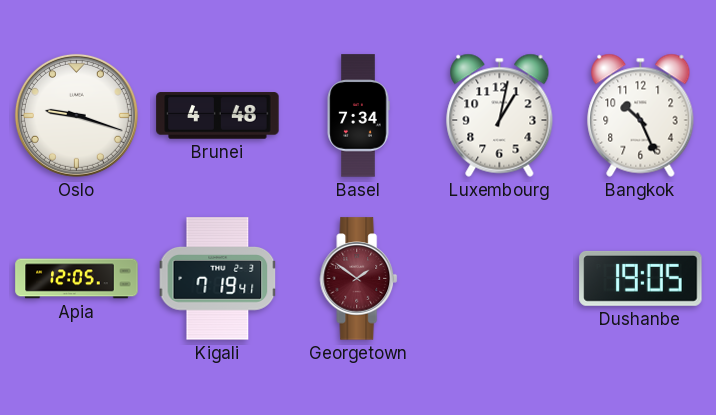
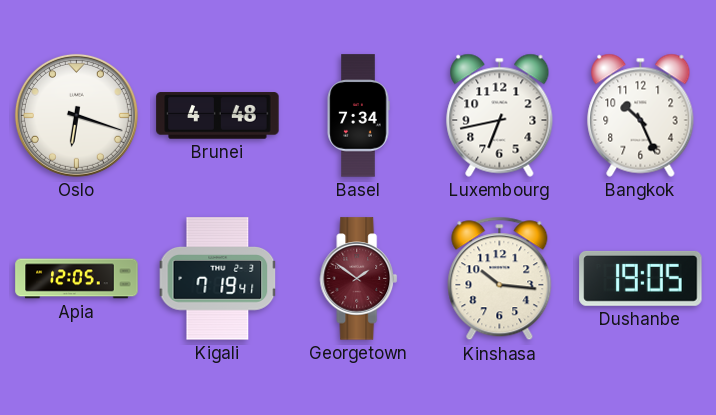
Oslo: 9:18 -> 6:18
Luxembourg: 1:02 -> 6:43
Kinshasa: none -> 10:16
